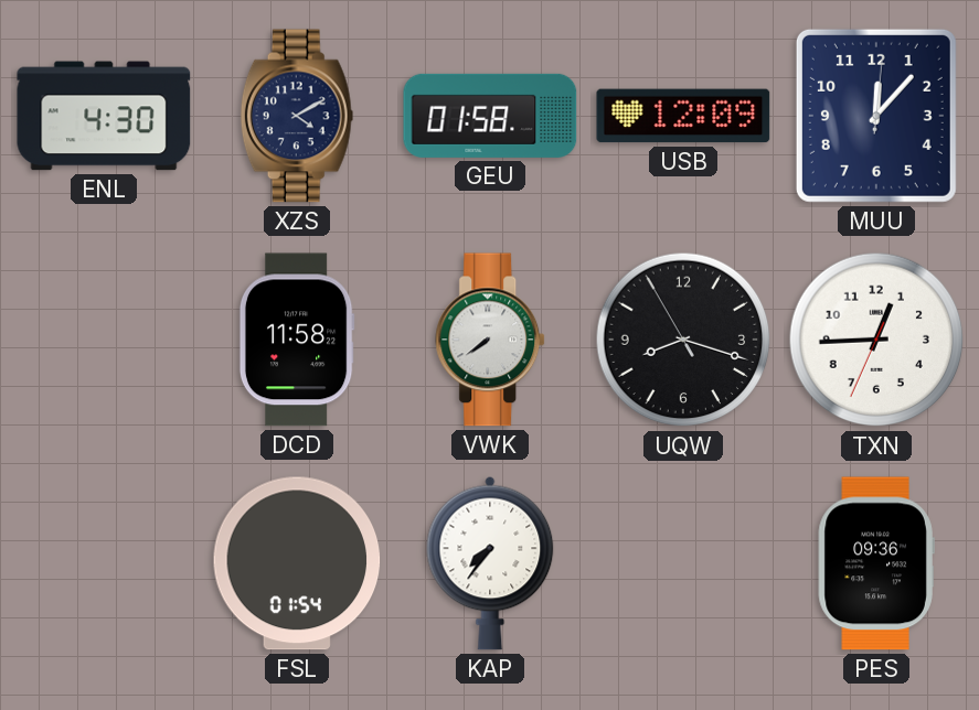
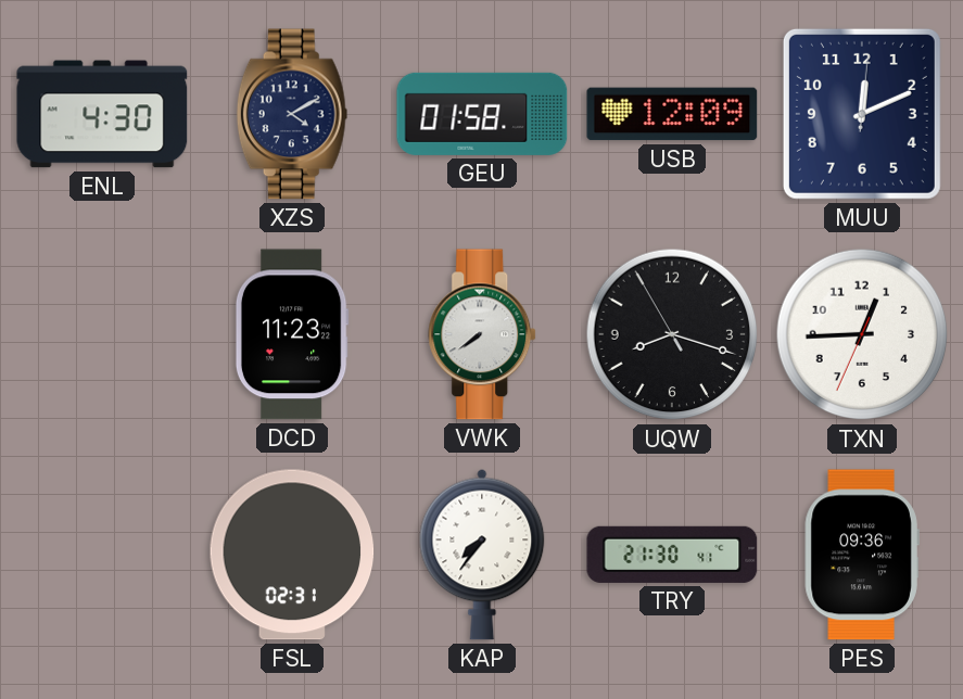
MUU: 12:07 -> 12:11
DCD: 11:58 -> 11:23
FSL: 01:54 -> 02:31
TRY: none -> 21:30
